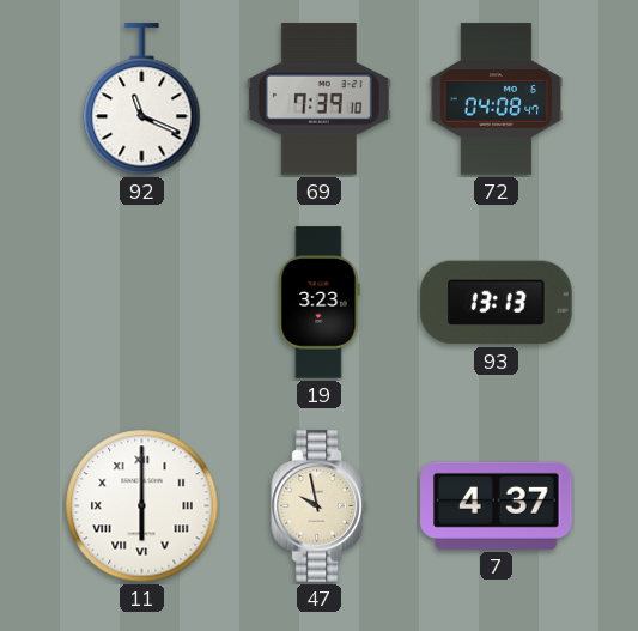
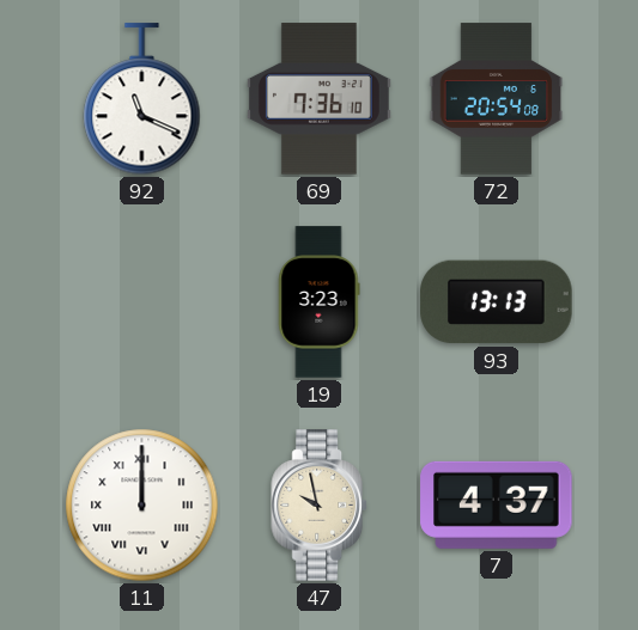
69: 7:39 -> 7:36
72: 04:08 -> 20:54
11: 6:00 -> 12:00
